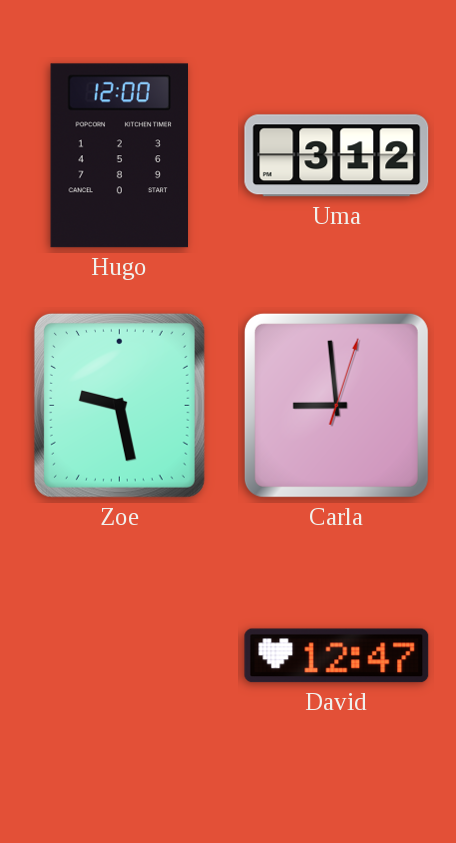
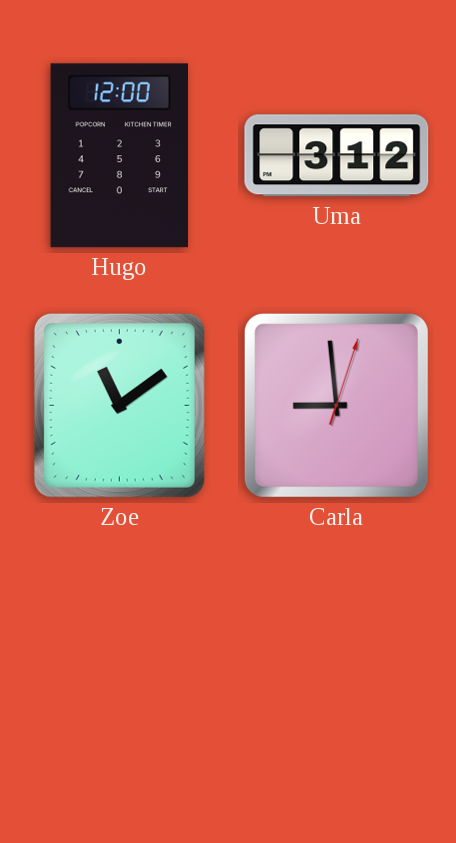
Zoe: 9:28 -> 11:09
David: 12:47 -> none
